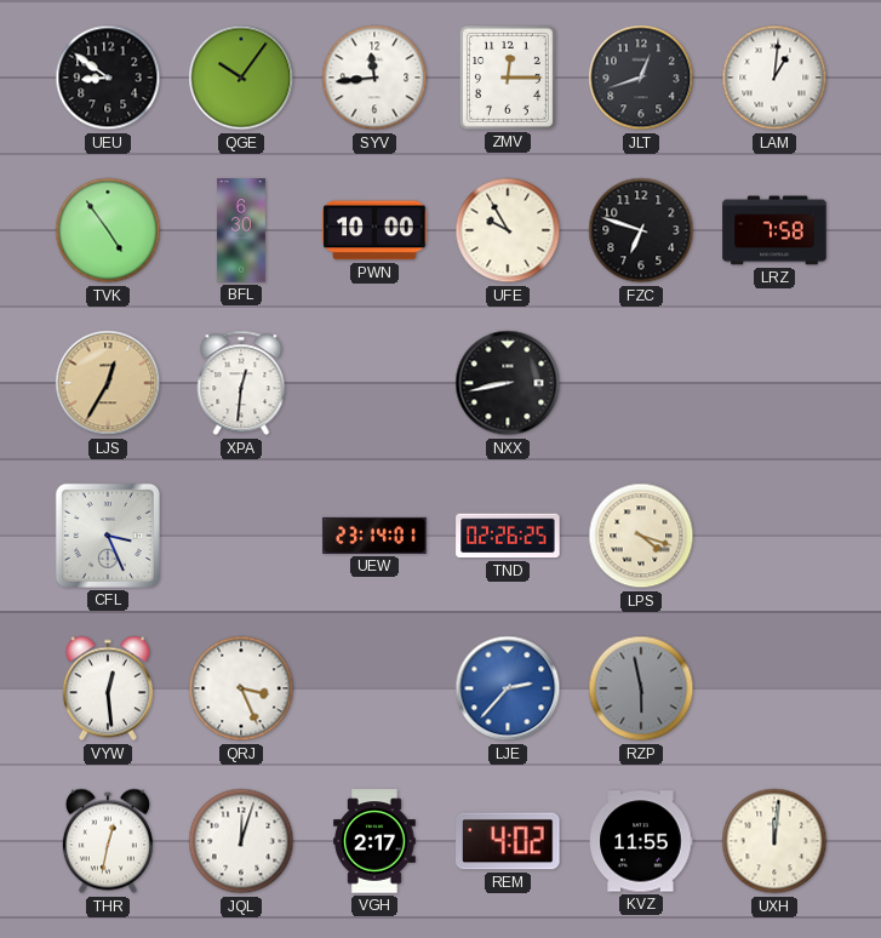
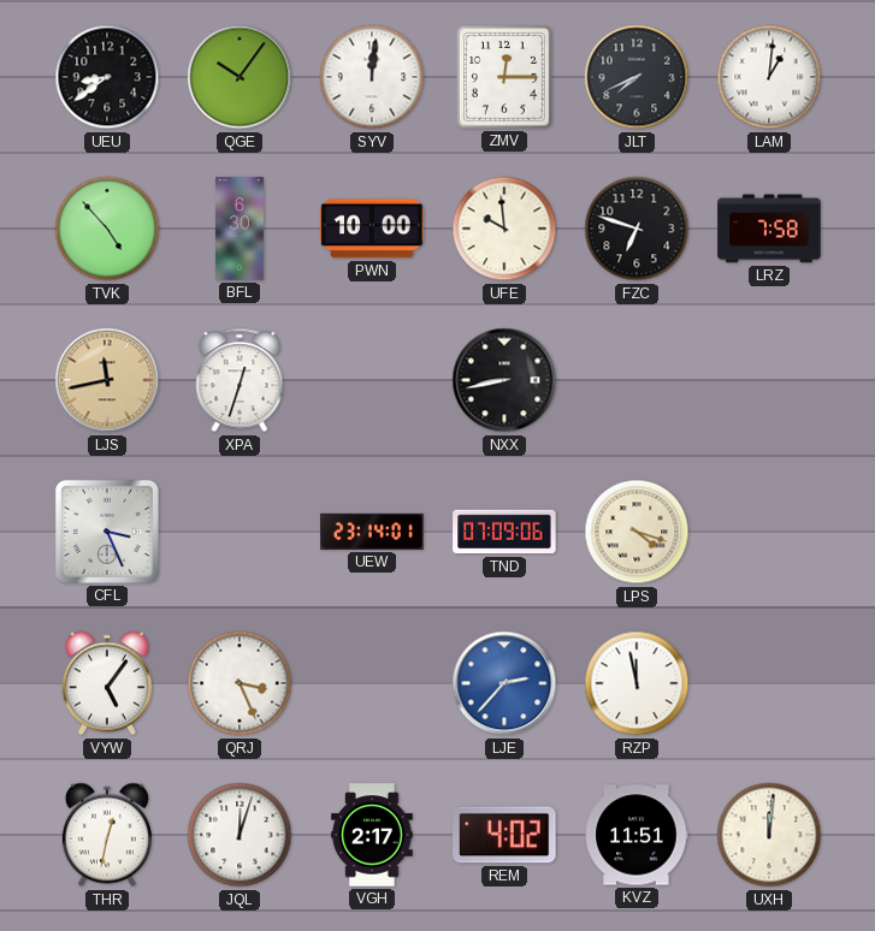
UEU: 8:51 -> 8:39
SYV: 11:44 -> 12:01
JLT: 12:42 -> 7:41
TVK: 4:54 -> 4:53
UFE: 9:55 -> 9:59
LJS: 12:35 -> 11:43
XPA: 12:31 -> 12:33
TND: 02:26 -> 07:09
VYW: 12:29 -> 5:06
RZP: 5:58 -> 11:58
RZP dial: grey -> white
KVZ: 11:55 -> 11:51
